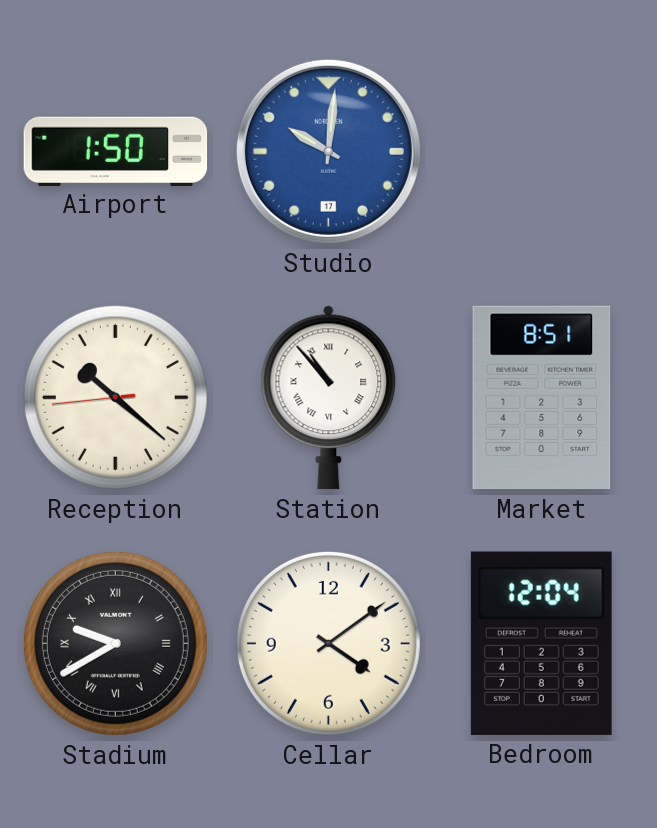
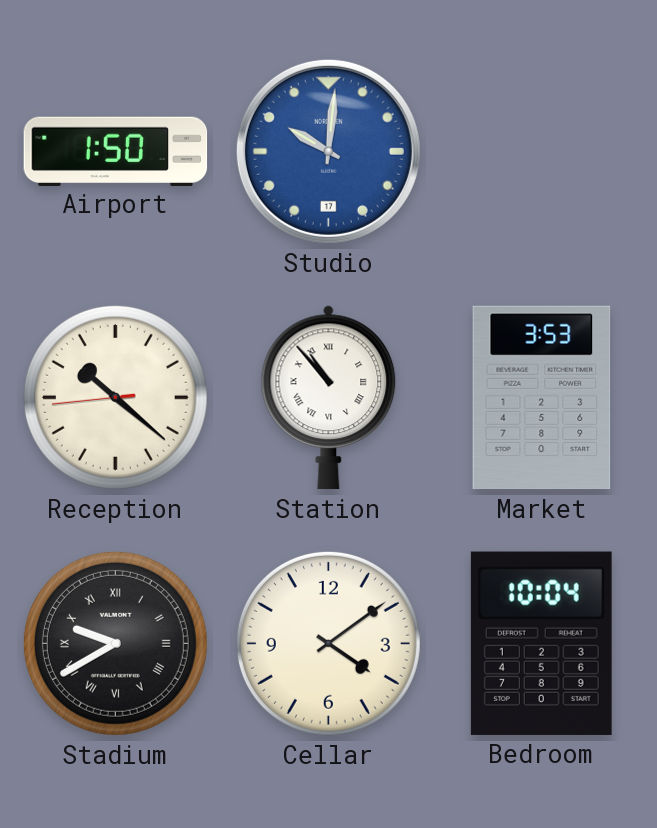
Market: 8:51 -> 3:53
Bedroom: 12:04 -> 10:04
